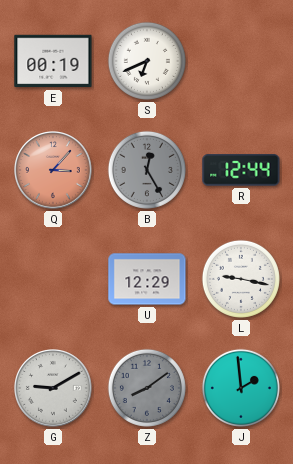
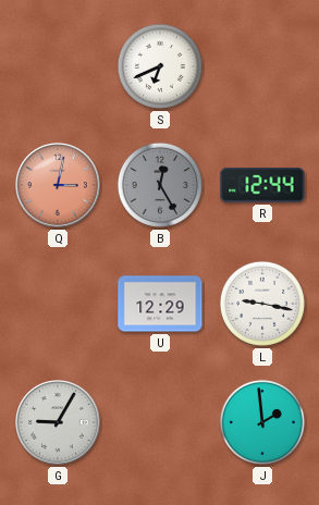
E: 00:19 -> none
Q: 3:07 -> 3:02
G: 9:10 -> 9:05
Z: 8:09 -> none
